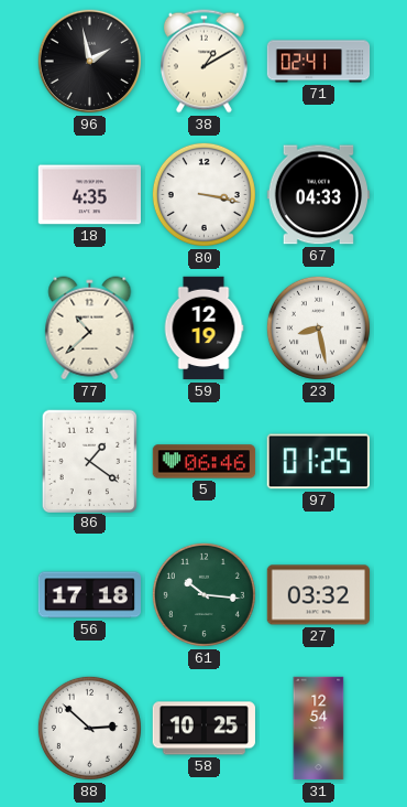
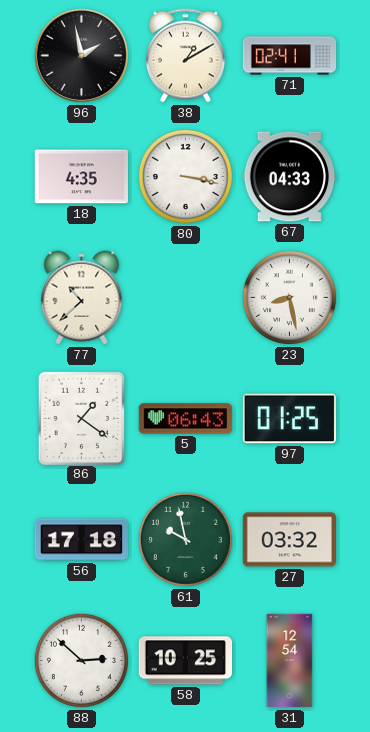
59: 12:19 -> none
5: 06:46 -> 06:43
61: 10:16 -> 9:58
